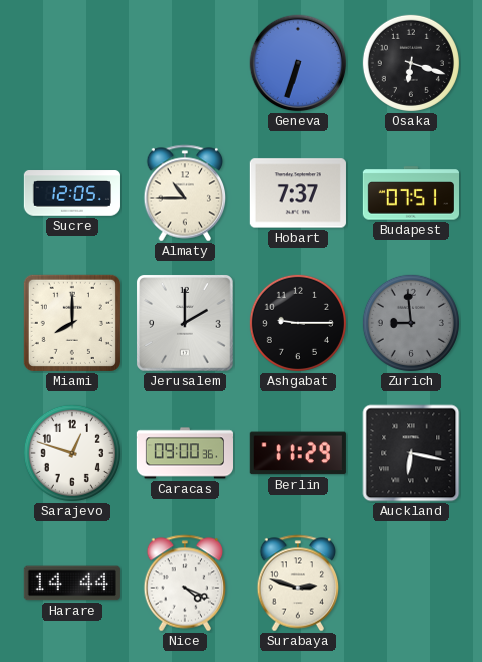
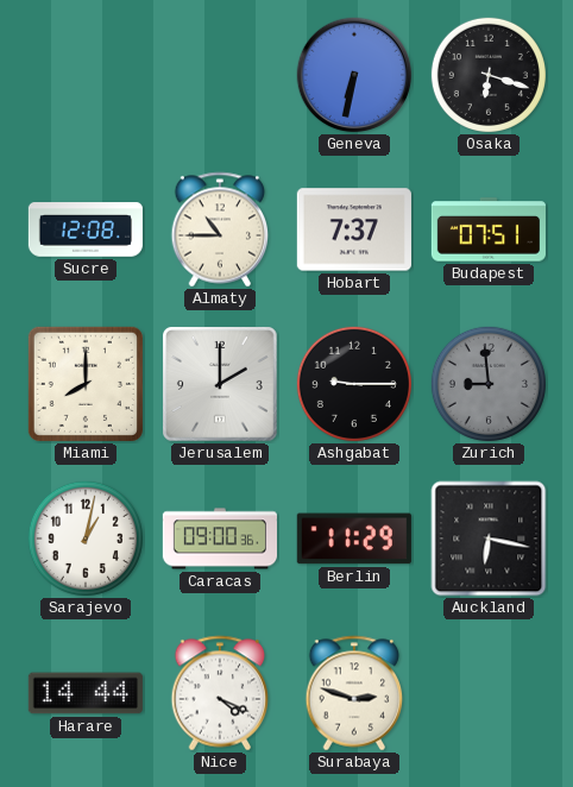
Geneva: 6:33 -> 6:32
Sucre: 12:05 -> 12:08
Sarajevo: 12:48 -> 1:02
